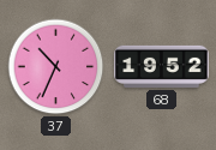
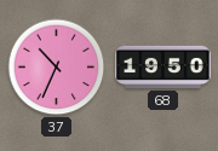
68: 19:52 -> 19:50
